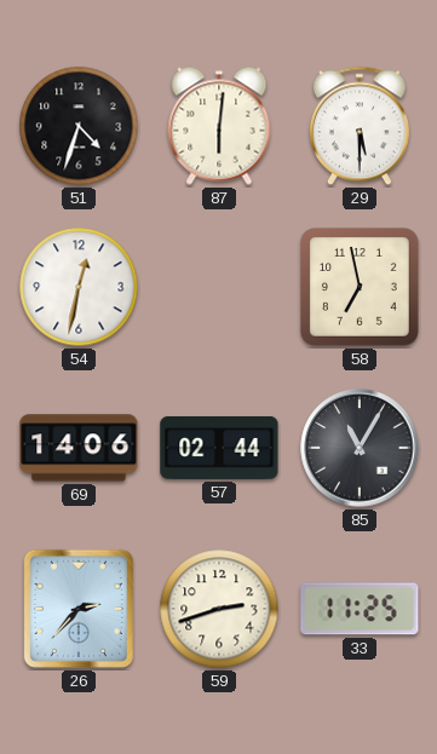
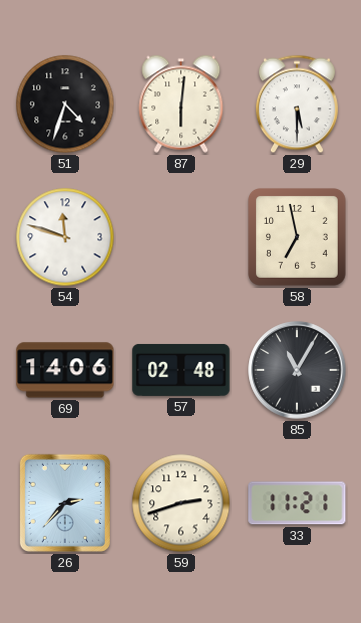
54: 12:32 -> 11:48
57: 02:44 -> 02:48
33: 11:25 -> 11:21
